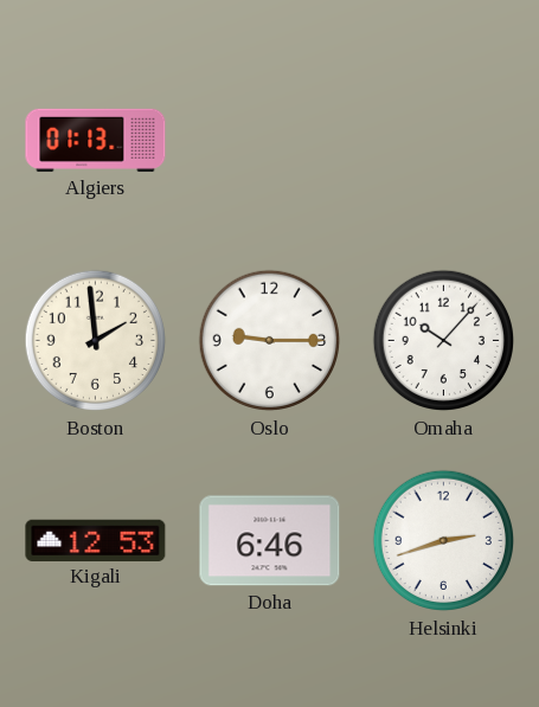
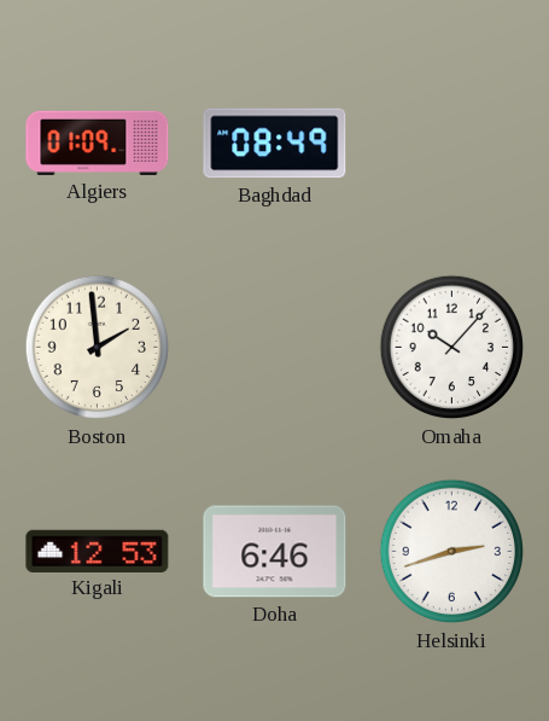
Algiers: 01:13 -> 01:09
Baghdad: none -> 08:49
Oslo: 9:15 -> none
